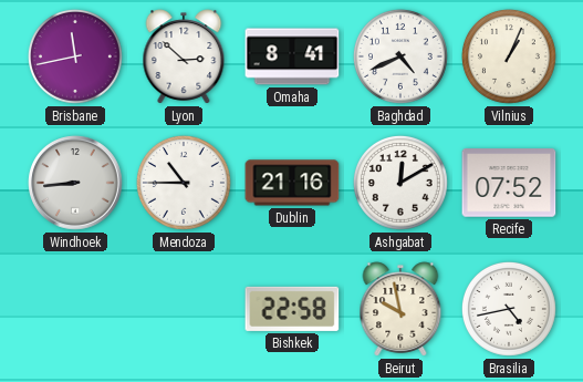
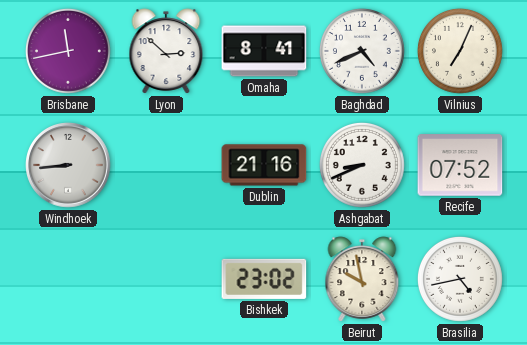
Vilnius: 1:04 -> 7:04
Mendoza: 10:45 -> none
Ashgabat: 12:10 -> 8:41
Bishkek: 22:58 -> 23:02
